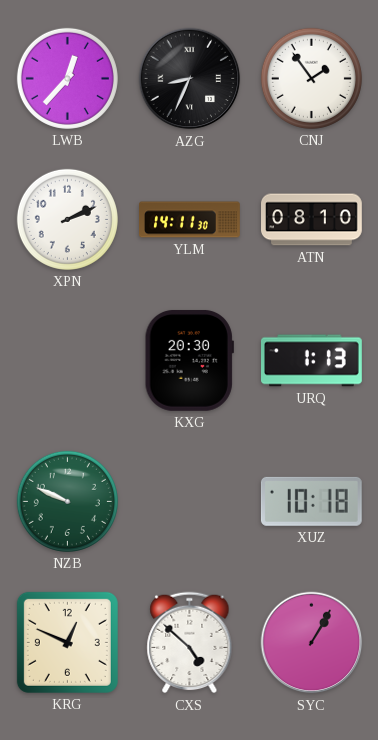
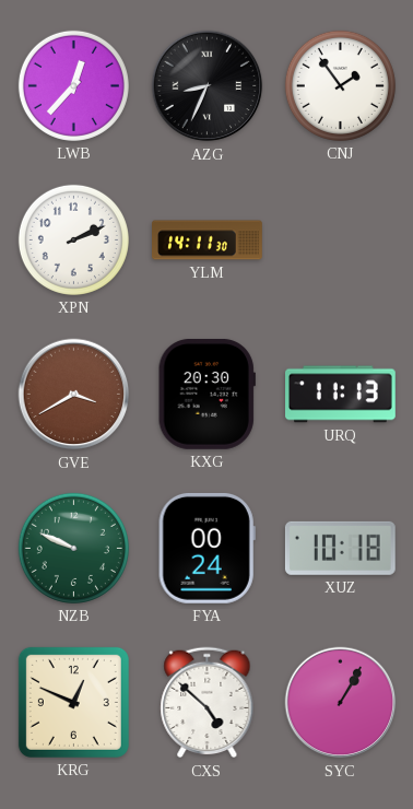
ATN: 08:10 -> none
GVE: none -> 3:40
URQ: 1:13 -> 11:13
FYA: none -> 00:24
